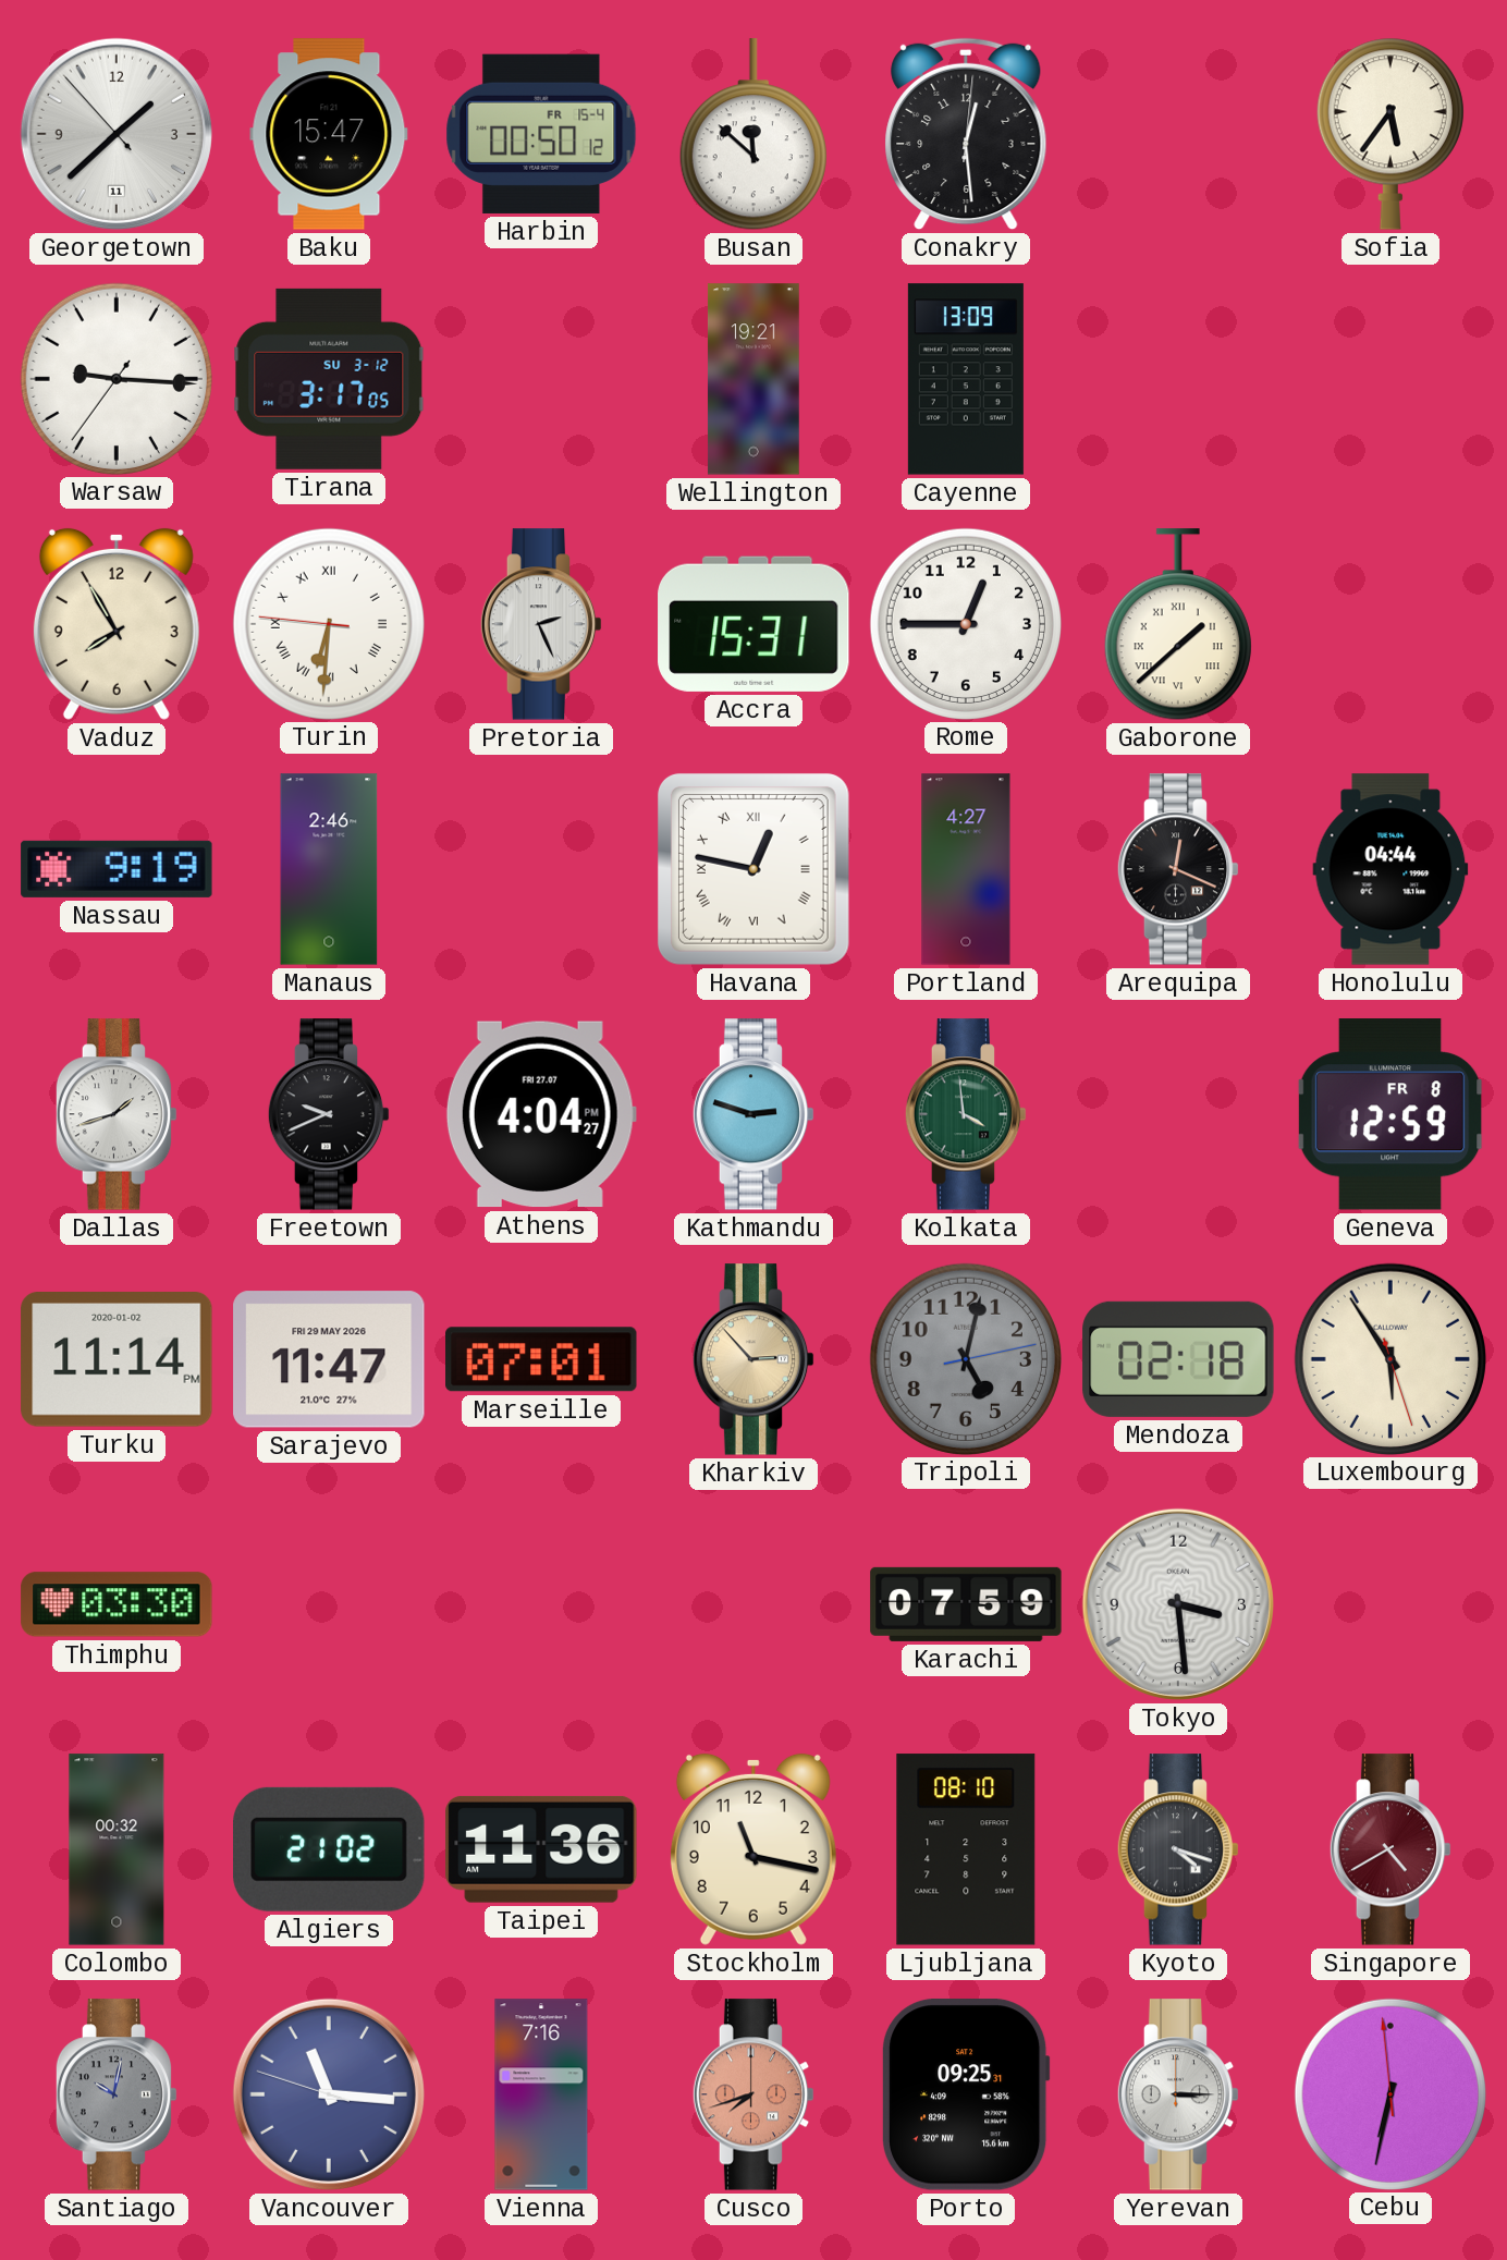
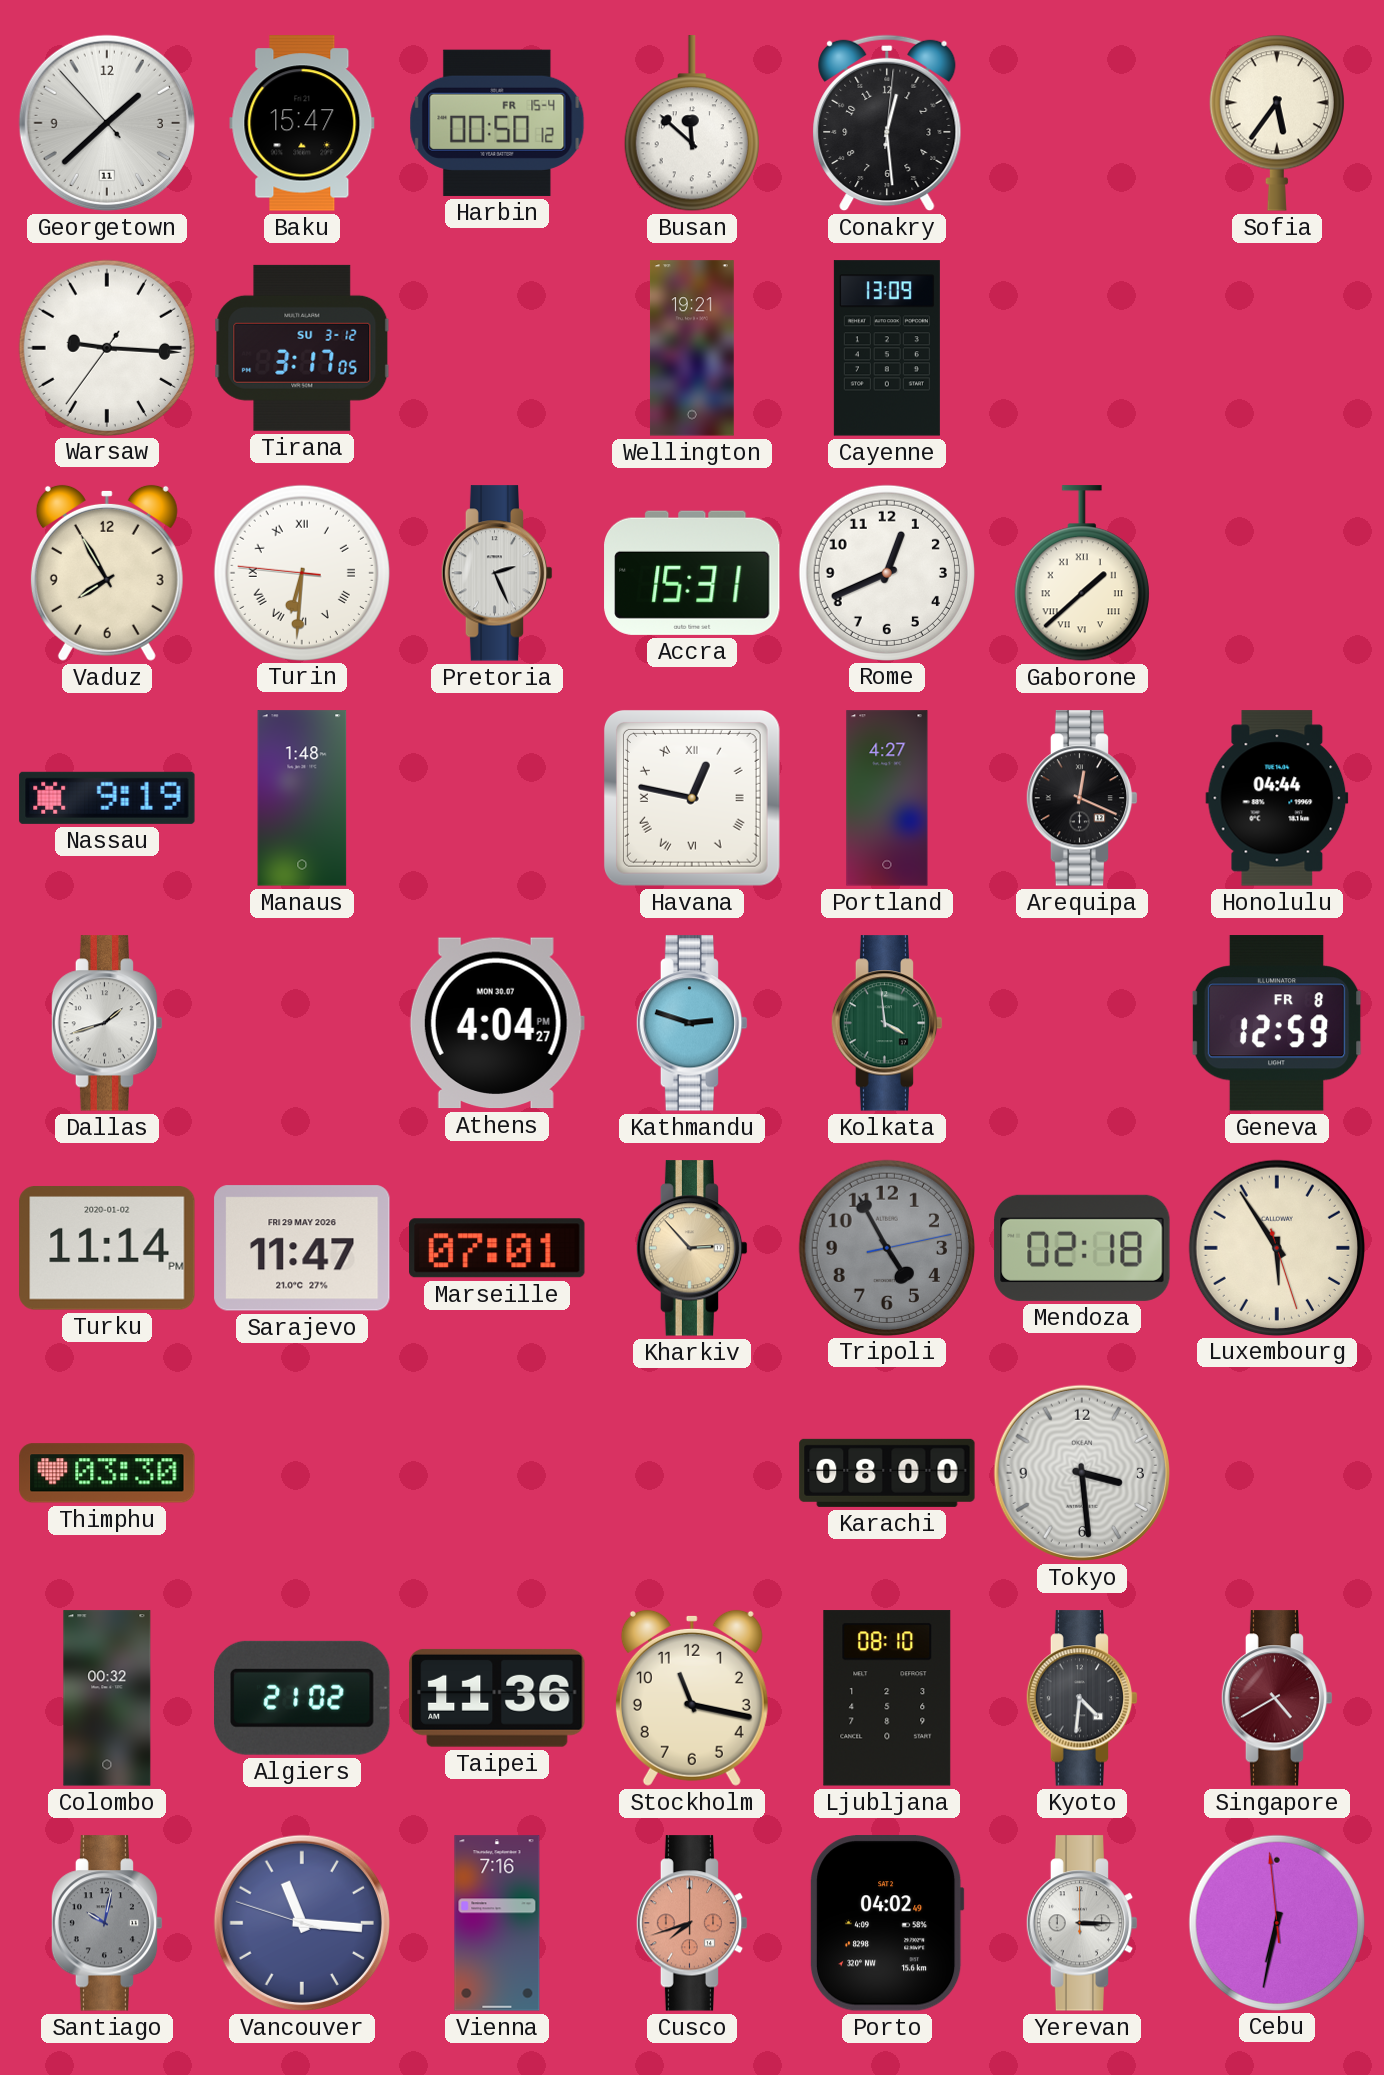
Rome: 12:45 -> 12:41
Manaus: 2:46 -> 1:48
Freetown: 9:41 -> none
Athens date: FRI 27.07 -> MON 30.07
Tripoli: 5:02 -> 4:55
Karachi: 07:59 -> 08:00
Kyoto: 4:18 -> 4:31
Porto: 09:25 -> 04:02
